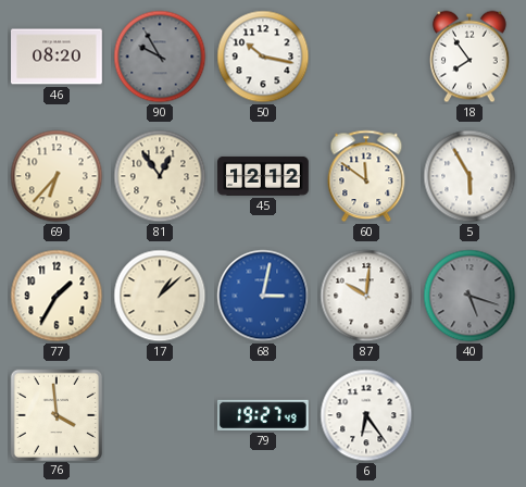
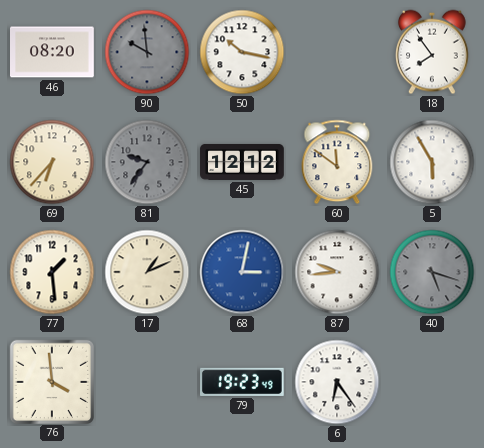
90: 9:55 -> 9:59
81: 12:54 -> 9:36
81 dial: cream -> grey
77: 1:35 -> 1:29
17: 1:08 -> 1:11
87: 10:01 -> 9:44
79: 19:27 -> 19:23
